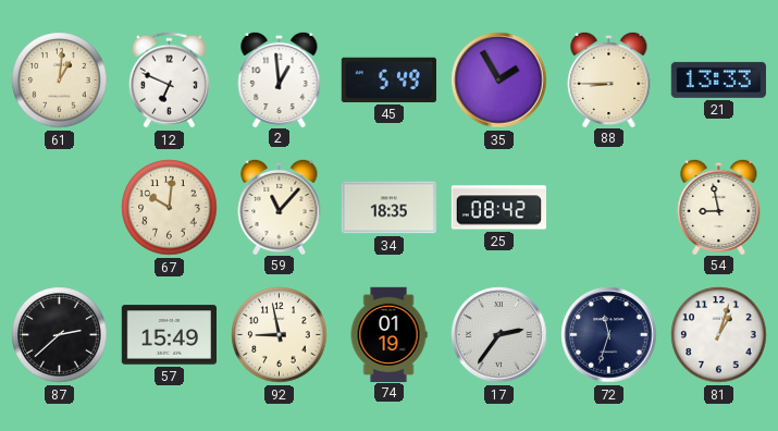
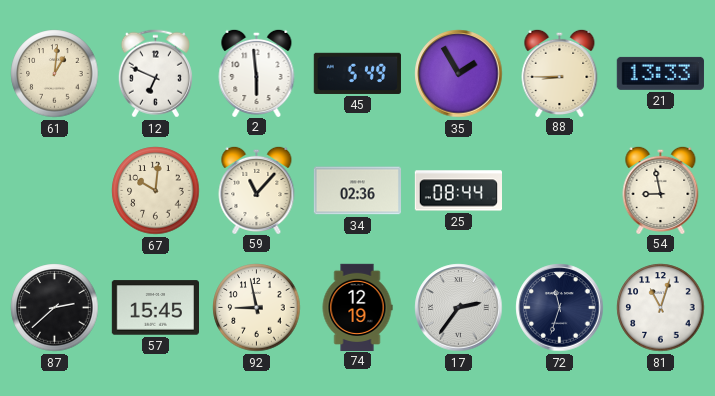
2: 12:59 -> 5:59
34: 18:35 -> 02:36
25: 08:42 -> 08:44
57: 15:49 -> 15:45
74: 01:19 -> 12:19
81: 1:03 -> 11:03
